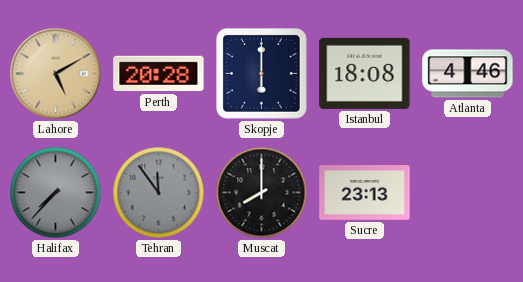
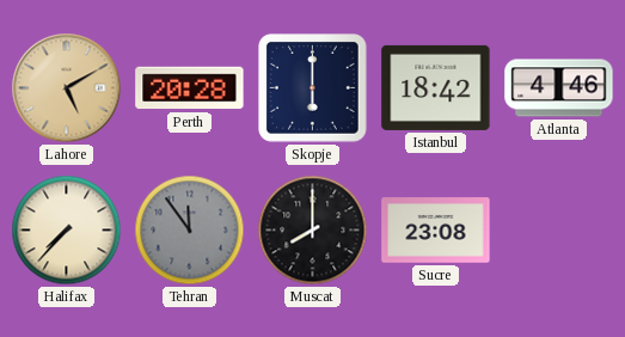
Istanbul: 18:08 -> 18:42
Halifax dial: grey -> cream
Sucre: 23:13 -> 23:08
